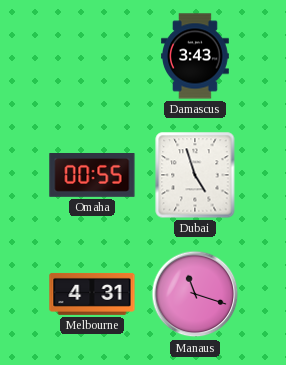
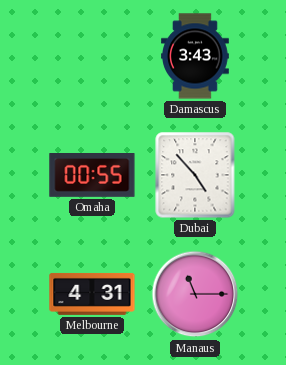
Dubai: 4:57 -> 4:53
Manaus: 11:18 -> 11:15
